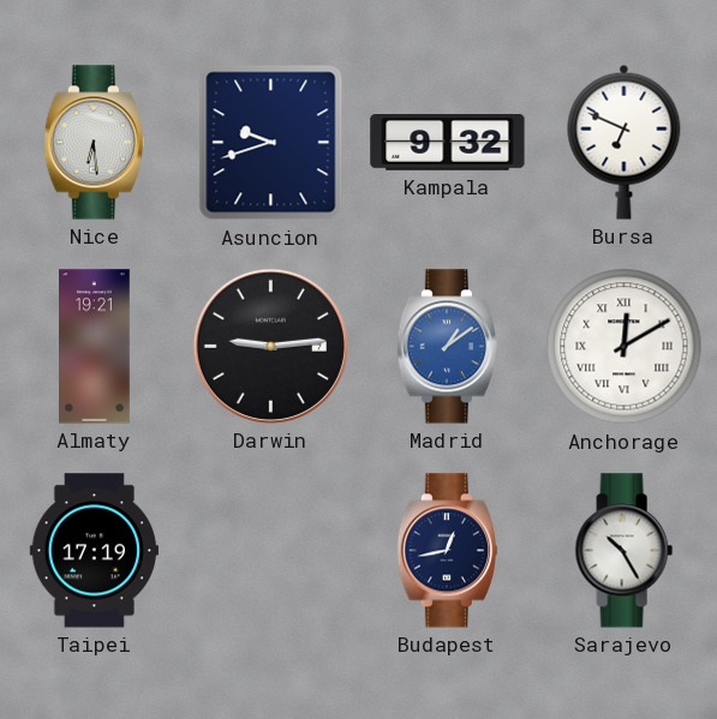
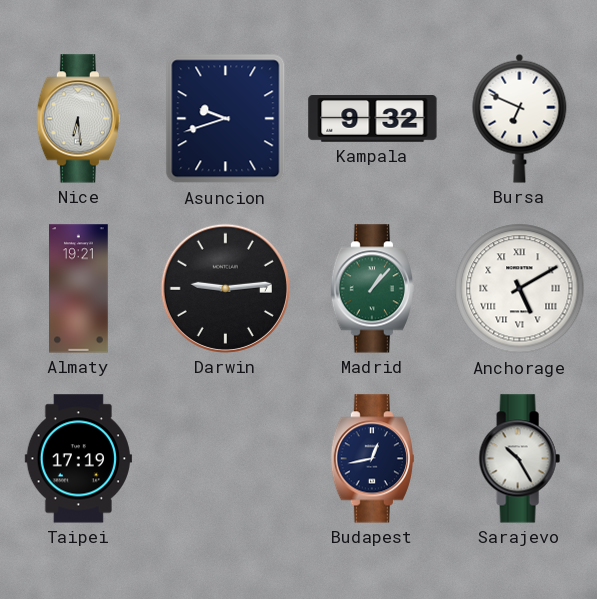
Madrid: 1:09 -> 1:07
Madrid dial: blue -> green
Anchorage: 12:10 -> 5:10
